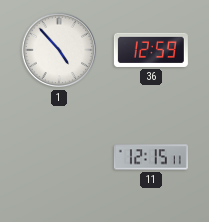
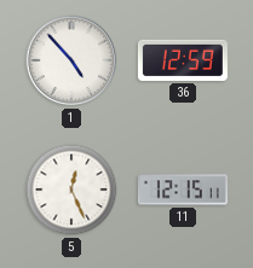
5: none -> 12:26
